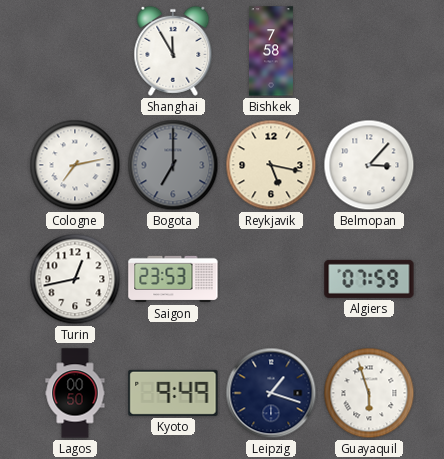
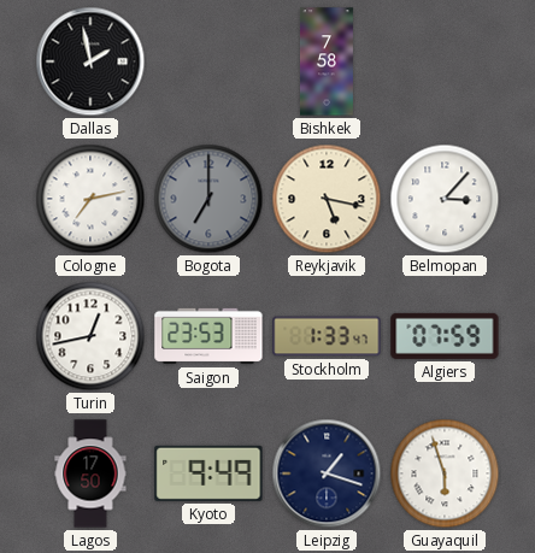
Dallas: none -> 1:58
Shanghai: 11:55 -> none
Stockholm: none -> 1:33
Lagos: 00:50 -> 17:50
